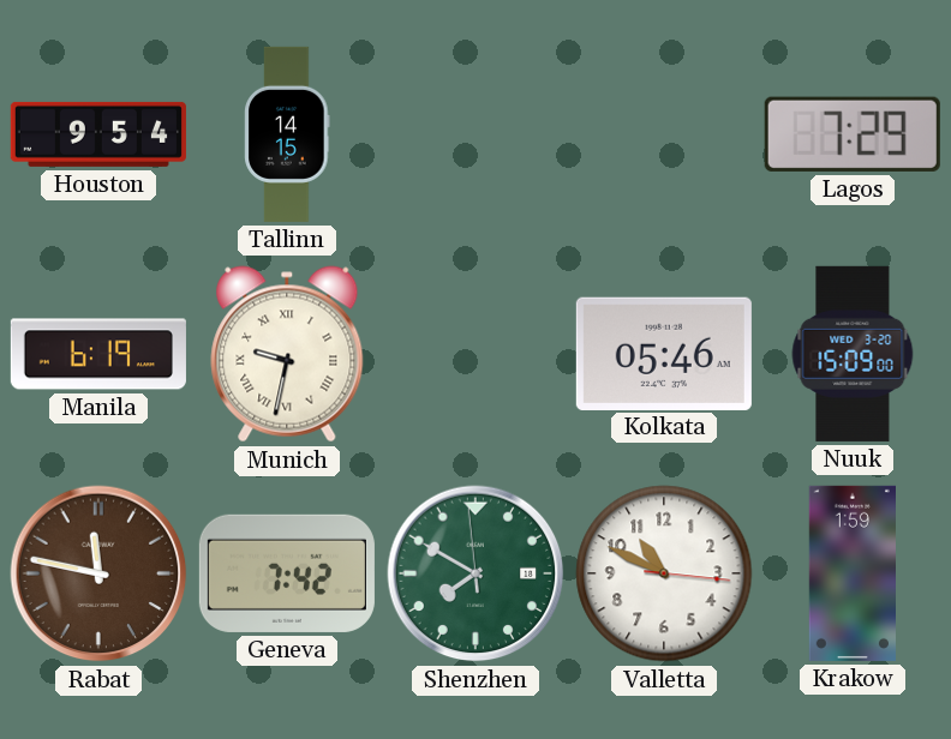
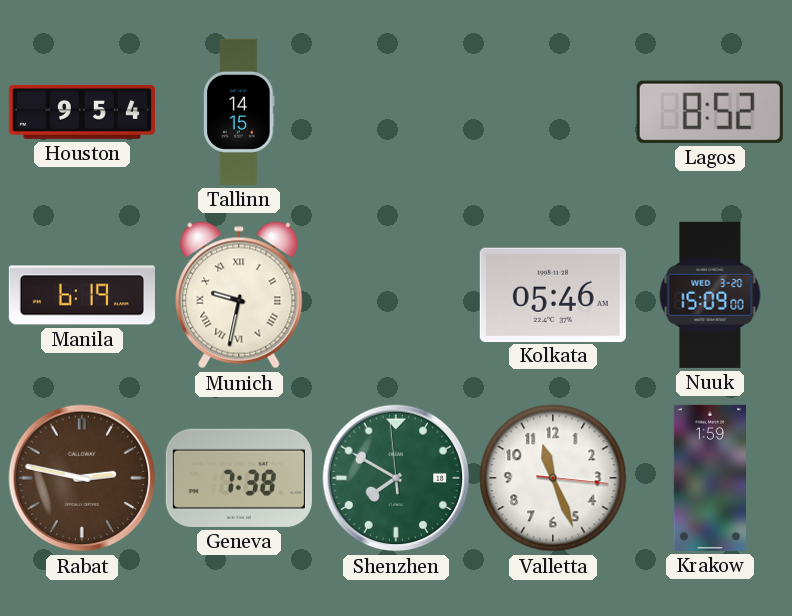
Lagos: 7:29 -> 8:52
Rabat: 11:47 -> 2:47
Geneva: 7:42 -> 7:38
Valletta: 10:49 -> 11:26
